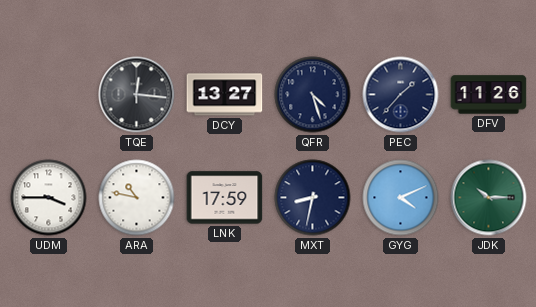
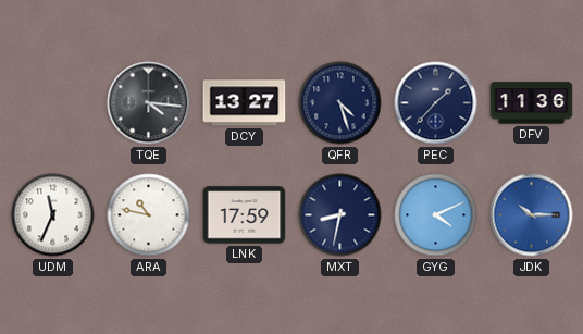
TQE: 12:16 -> 4:16
DFV: 11:26 -> 11:36
UDM: 3:45 -> 11:34
JDK dial: green -> blue
